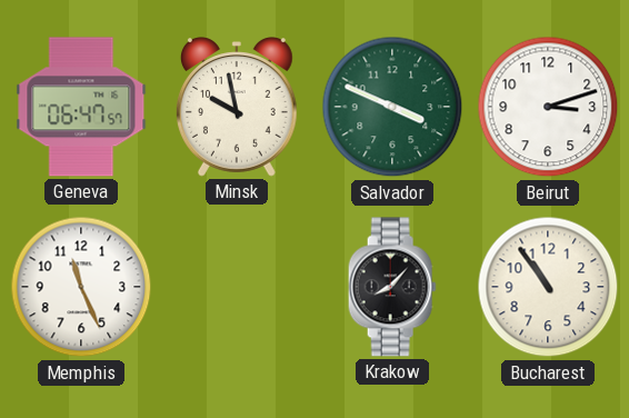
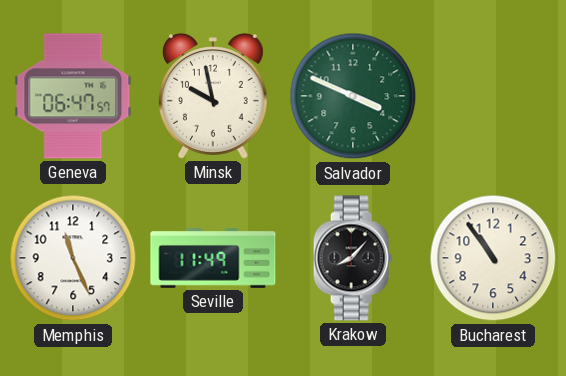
Beirut: 3:12 -> none
Seville: none -> 11:49
